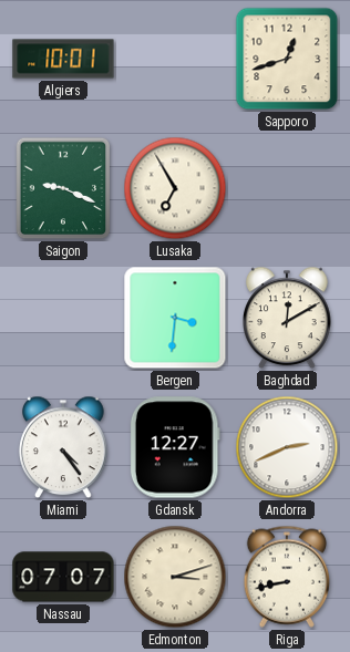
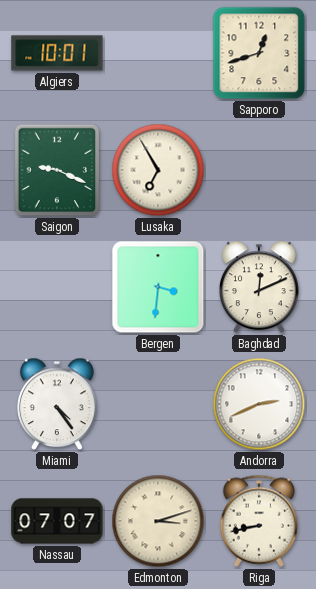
Baghdad: 12:10 -> 12:11
Gdansk: 12:27 -> none
